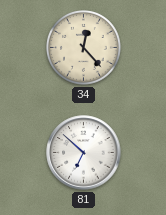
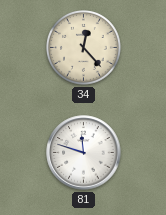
81: 6:52 -> 11:48
